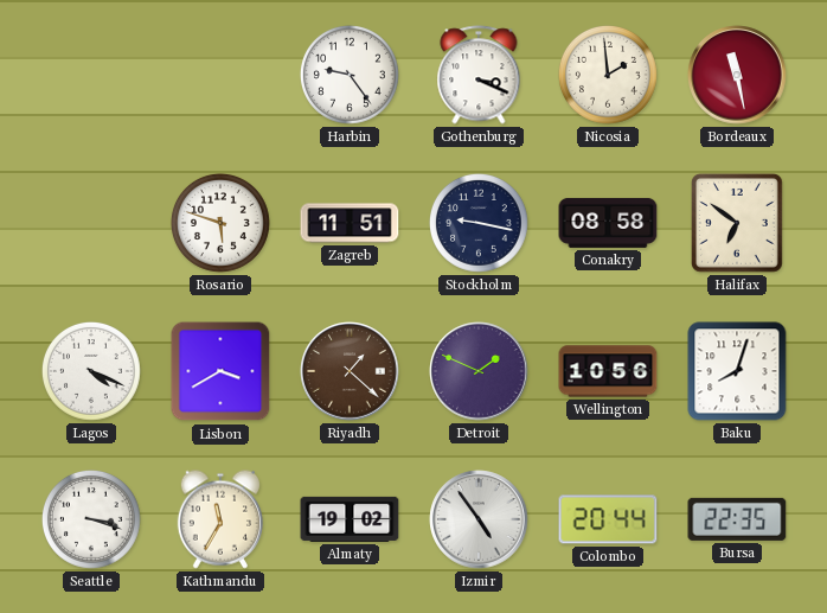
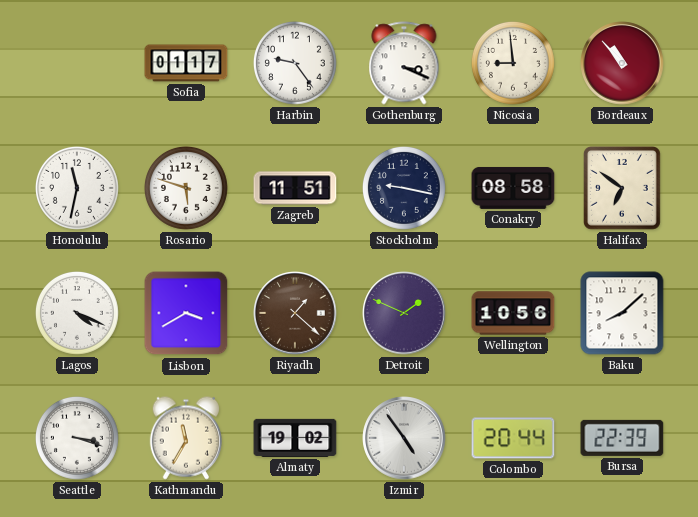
Sofia: none -> 01:17
Nicosia: 1:59 -> 8:59
Bordeaux: 11:28 -> 10:53
Honolulu: none -> 11:32
Baku: 8:03 -> 8:08
Bursa: 22:35 -> 22:39
